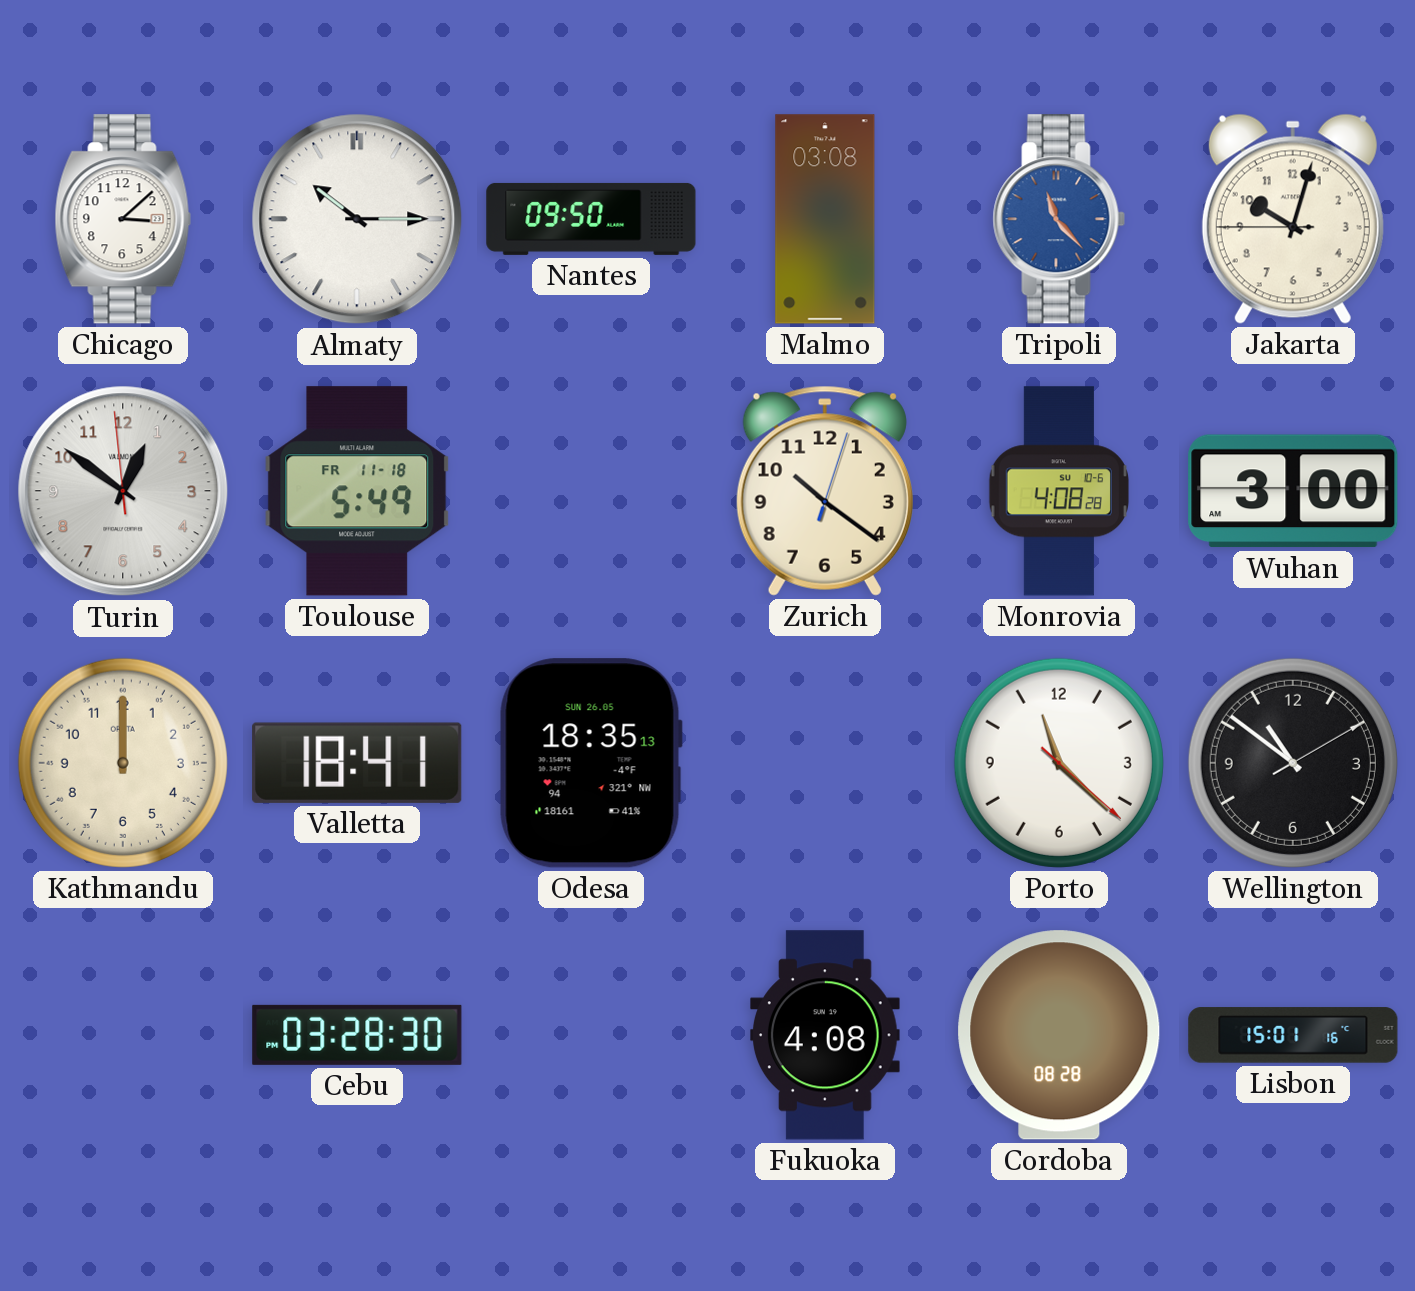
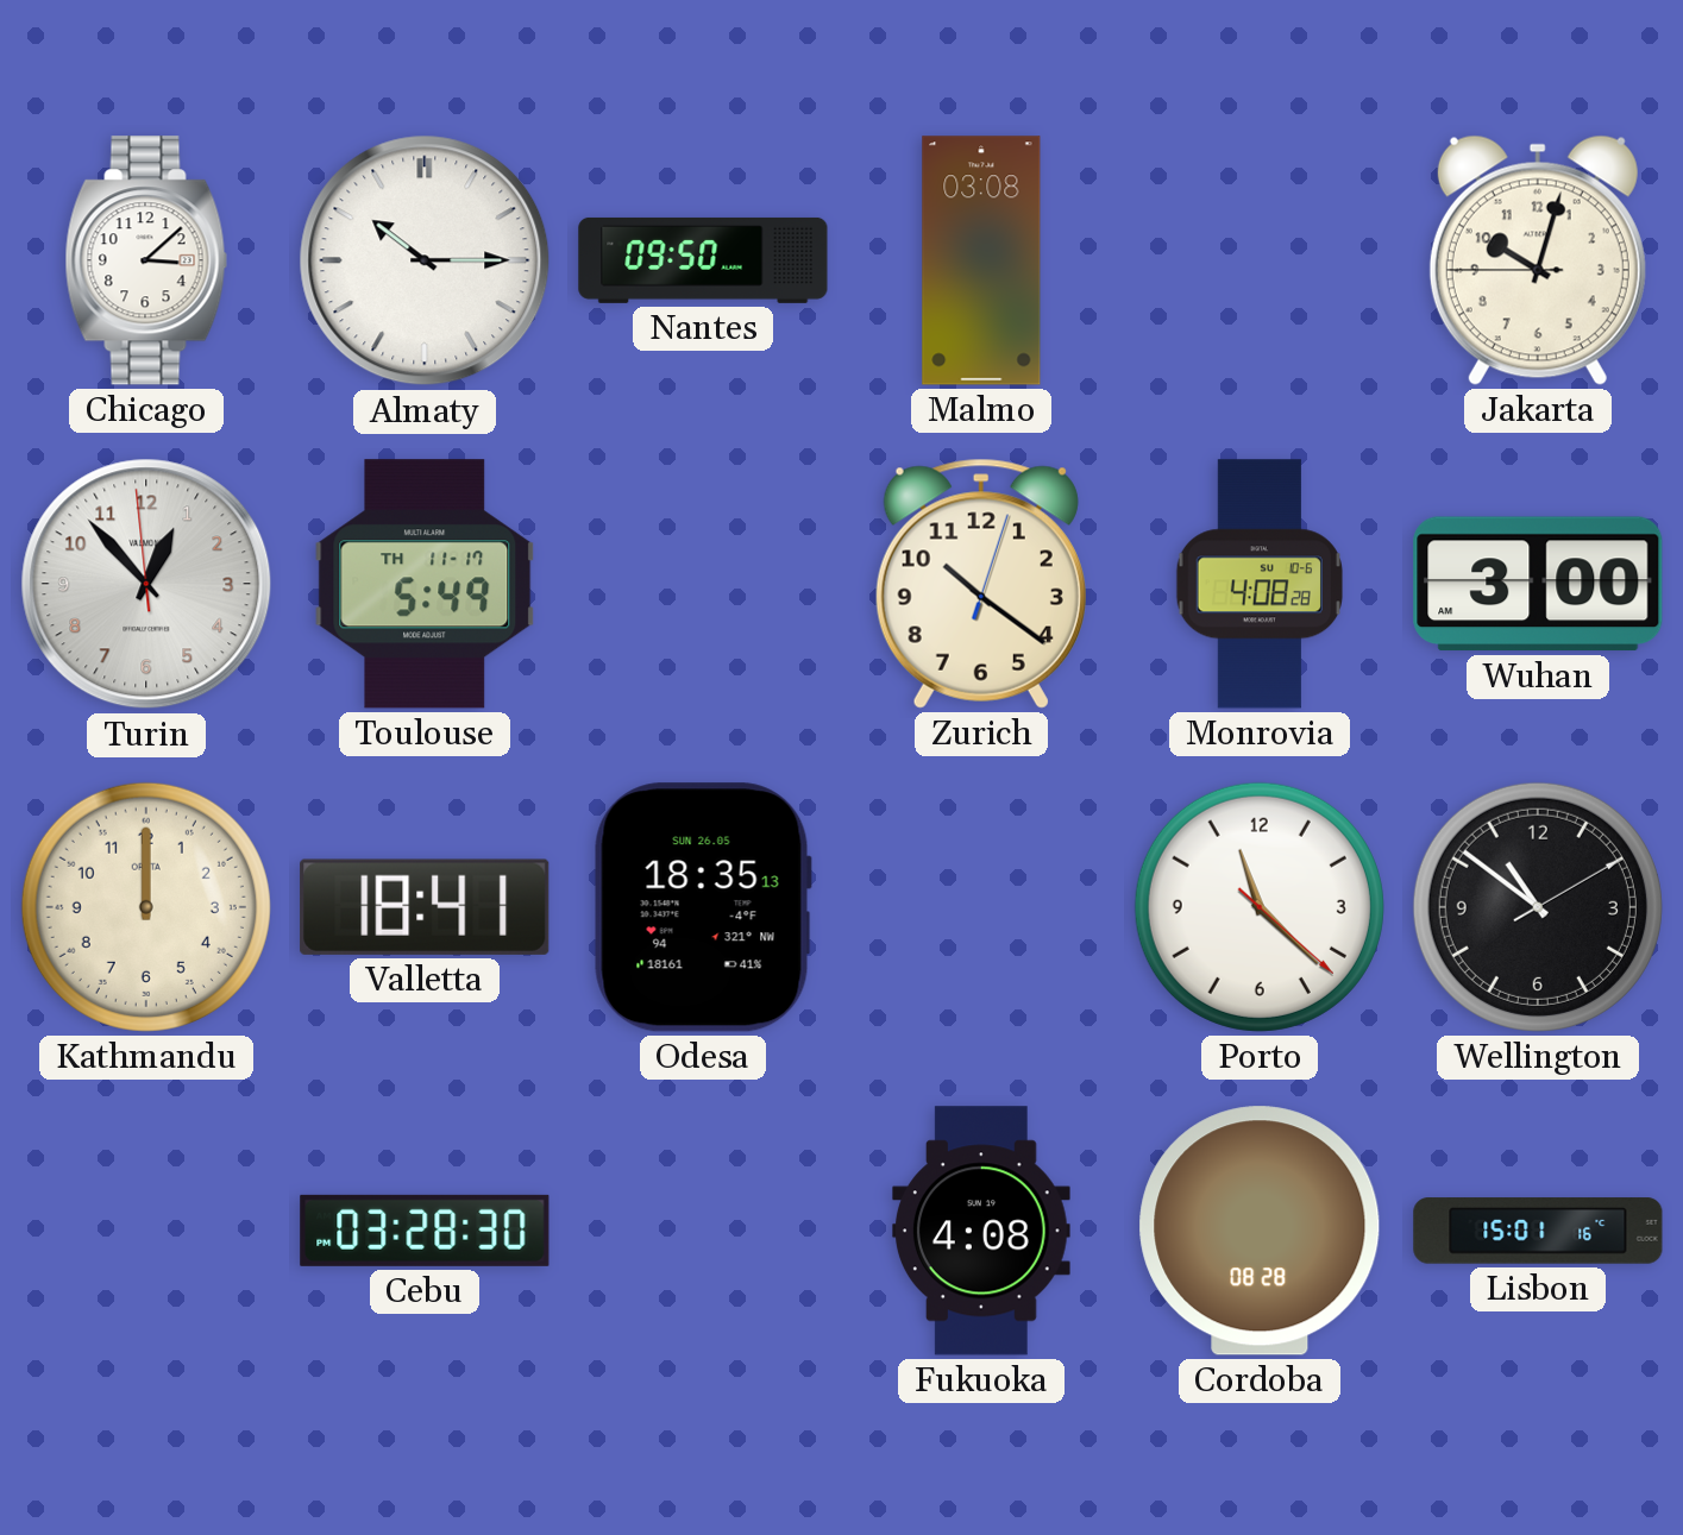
Tripoli: 11:23 -> none
Turin: 12:50 -> 12:52
Toulouse date: FR 11-18 -> TH 11-17
